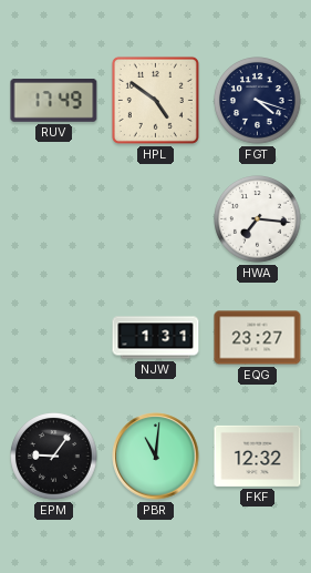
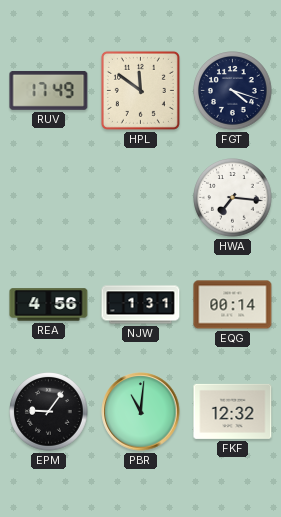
HPL: 4:51 -> 11:51
REA: none -> 4:56
EQG: 23:27 -> 00:14
